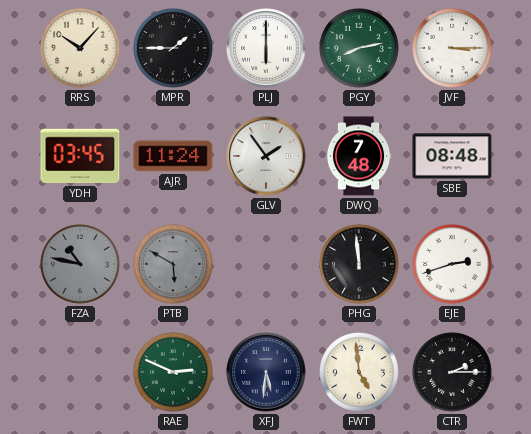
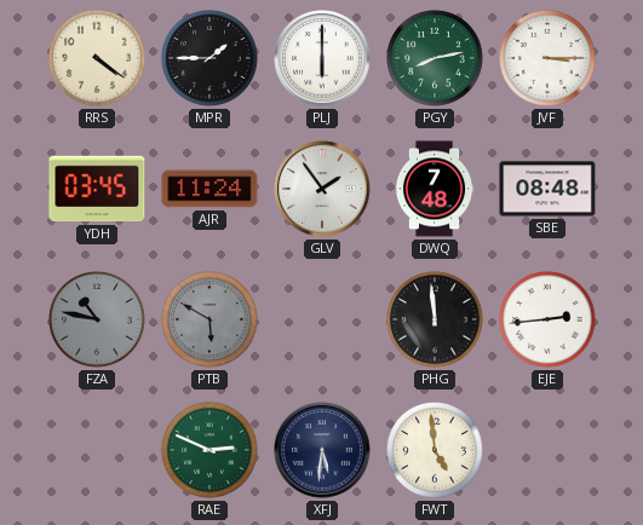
RRS: 10:07 -> 4:21
EJE: 2:42 -> 2:44
CTR: 2:15 -> none
